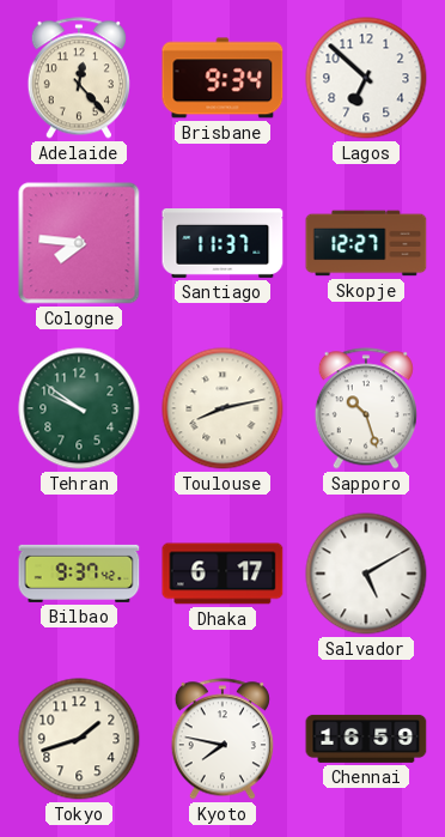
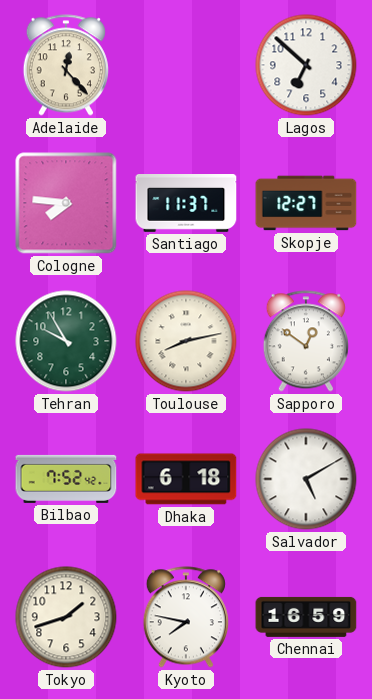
Brisbane: 9:34 -> none
Tehran: 9:51 -> 9:55
Sapporo: 10:27 -> 12:51
Bilbao: 9:37 -> 7:52
Dhaka: 6:17 -> 6:18
